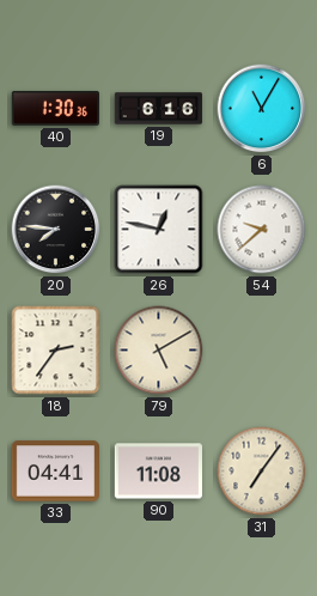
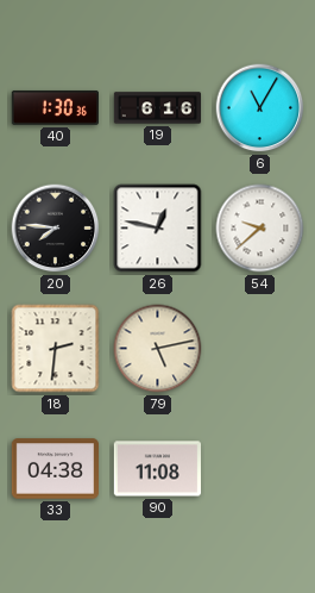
18: 2:36 -> 2:31
79: 5:10 -> 5:13
33: 04:41 -> 04:38
31: 7:06 -> none
